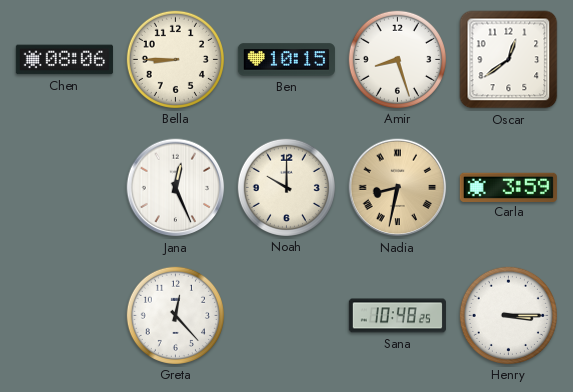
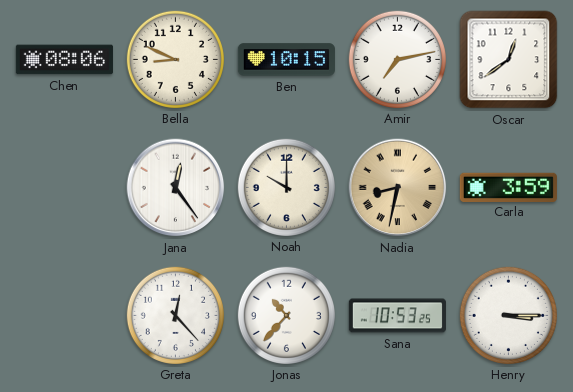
Bella: 8:45 -> 8:49
Amir: 8:27 -> 7:13
Jana: 12:26 -> 12:24
Jonas: none -> 10:37
Sana: 10:48 -> 10:53
